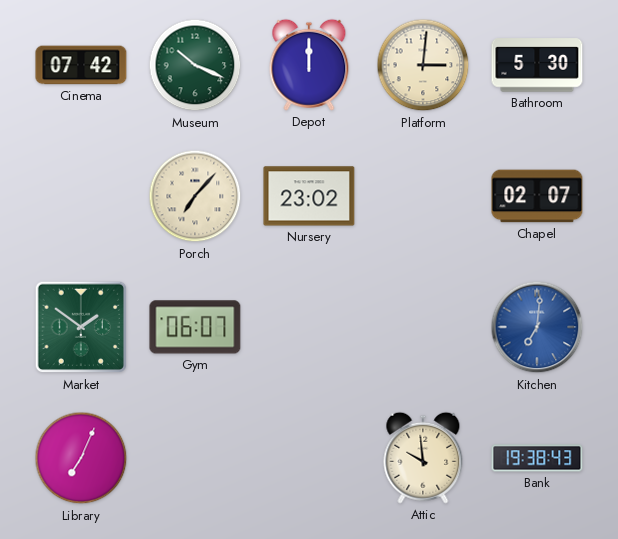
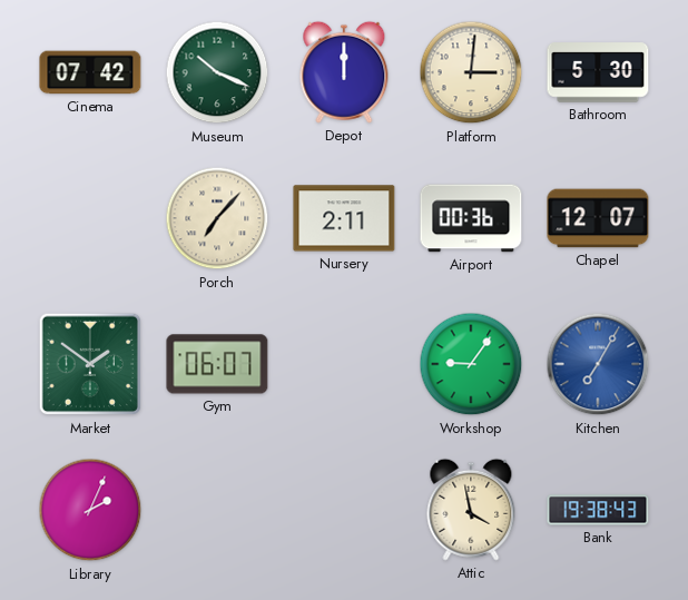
Nursery: 23:02 -> 2:11
Airport: none -> 00:36
Chapel: 02:07 -> 12:07
Workshop: none -> 9:06
Kitchen: 7:01 -> 7:05
Library: 7:04 -> 2:04
Attic: 9:59 -> 3:58
